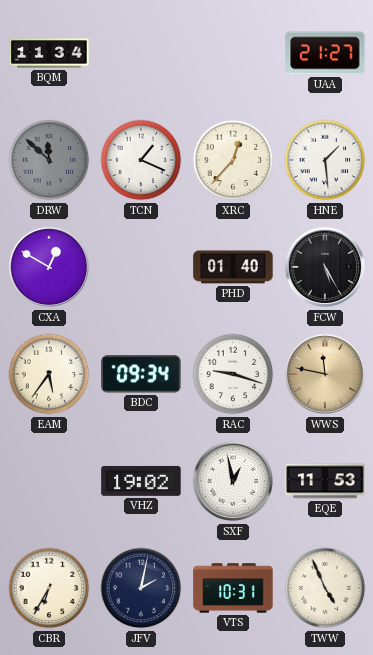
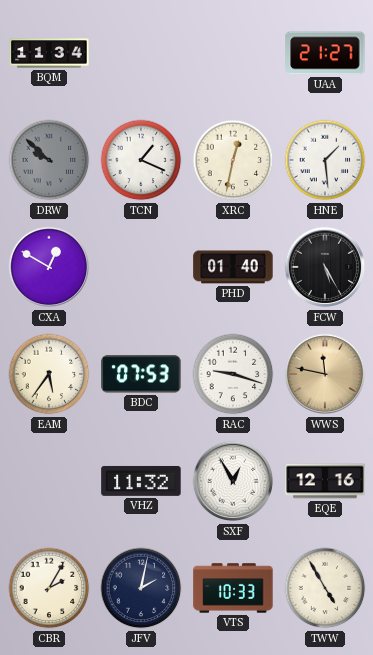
DRW: 11:52 -> 9:52
XRC: 12:37 -> 12:32
BDC: 09:34 -> 07:53
VHZ: 19:02 -> 11:32
SXF: 12:58 -> 12:55
EQE: 11:53 -> 12:16
CBR: 6:35 -> 2:05
VTS: 10:31 -> 10:33
TWW: 4:56 -> 4:55
